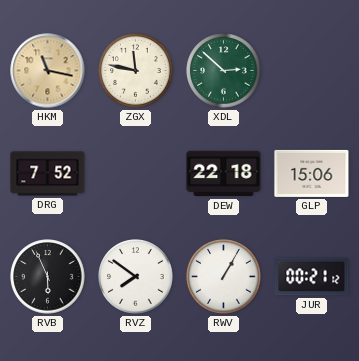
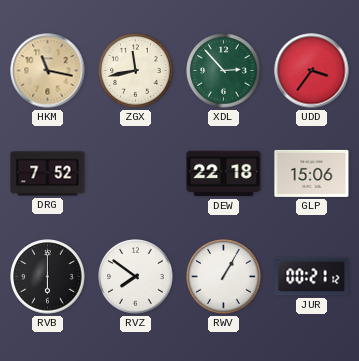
ZGX: 11:47 -> 11:43
XDL: 2:52 -> 2:53
UDD: none -> 3:36
RVB: 5:56 -> 6:00
